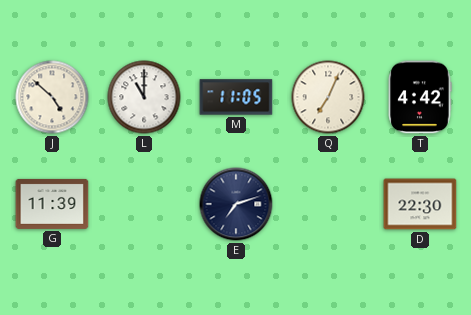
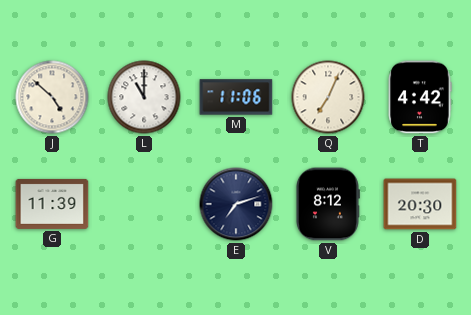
M: 11:05 -> 11:06
V: none -> 8:12
D: 22:30 -> 20:30
